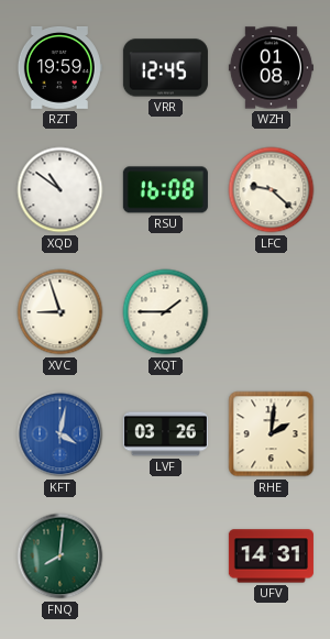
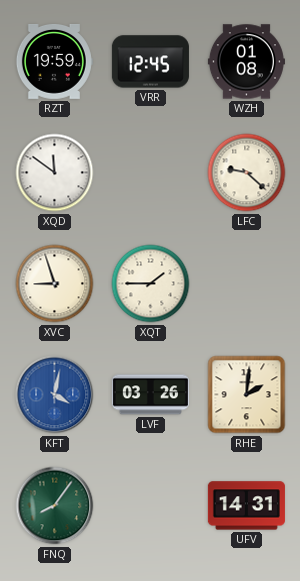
XQD: 10:51 -> 11:51
RSU: 16:08 -> none
FNQ: 8:01 -> 8:06
